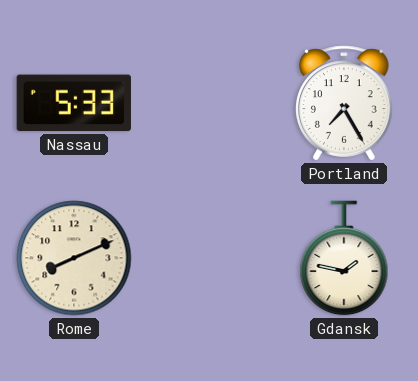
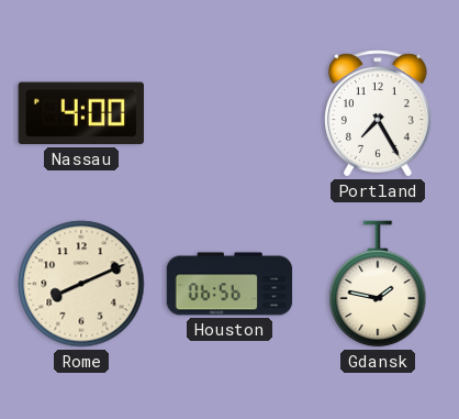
Nassau: 5:33 -> 4:00
Houston: none -> 06:56
